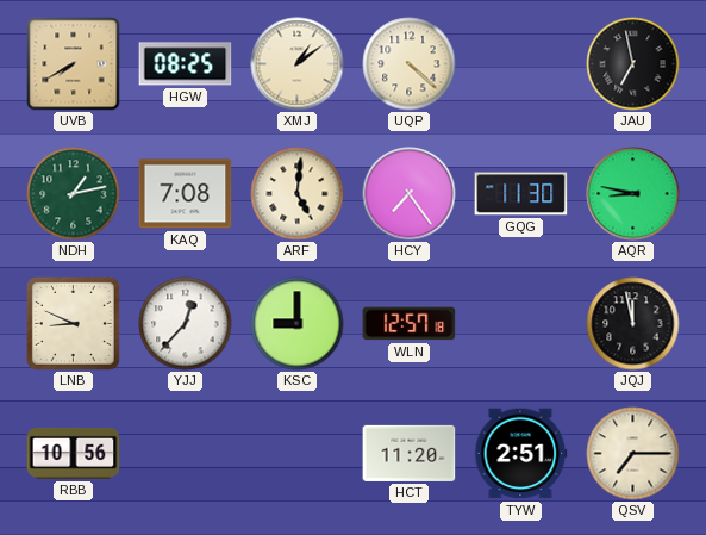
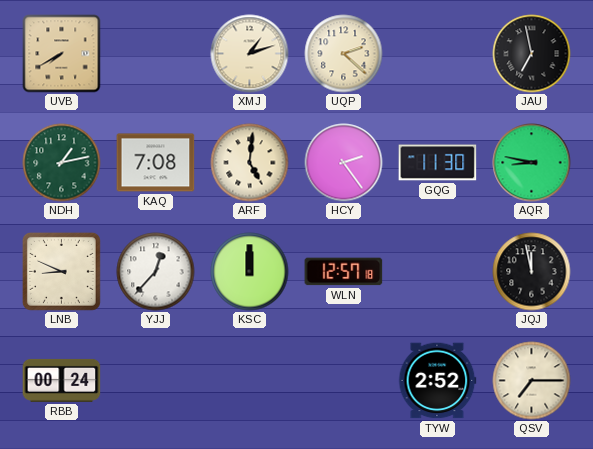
HGW: 08:25 -> none
XMJ: 1:09 -> 1:12
UQP: 4:22 -> 2:22
HCY: 7:24 -> 2:24
KSC: 9:00 -> 12:00
RBB: 10:56 -> 00:24
HCT: 11:20 -> none
TYW: 2:51 -> 2:52
